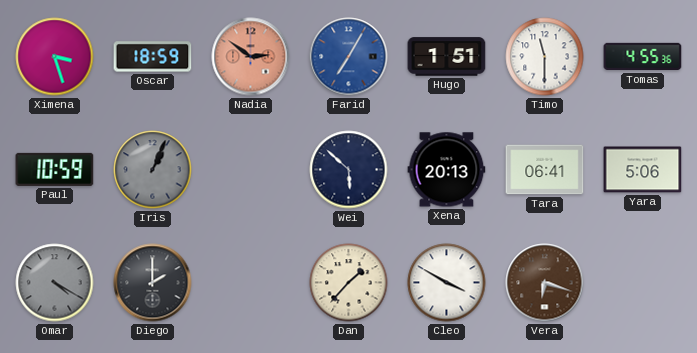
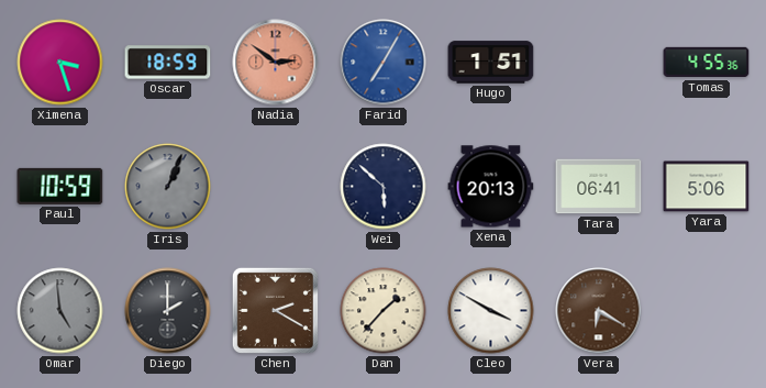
Timo: 11:30 -> none
Omar: 4:20 -> 4:59
Chen: none -> 2:20
Vera: 6:18 -> 6:20
